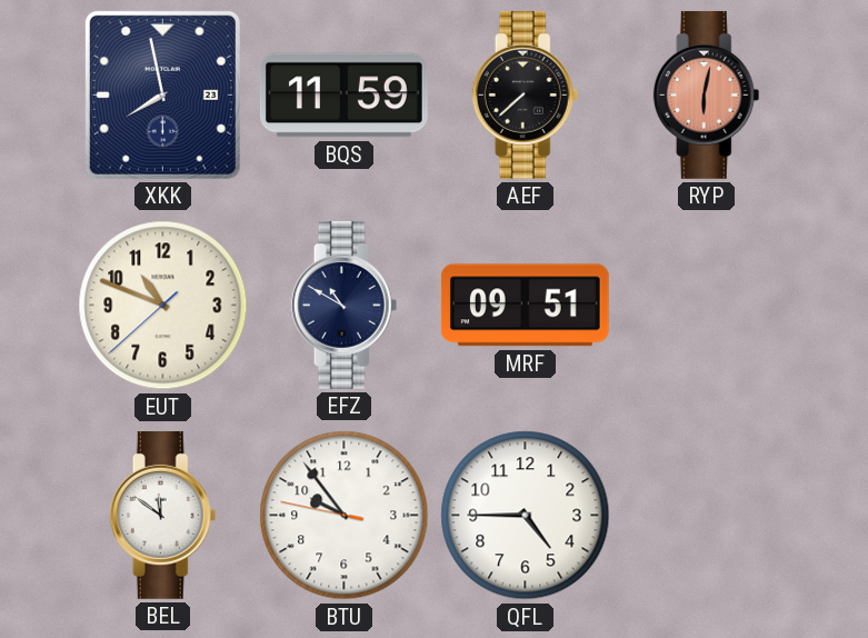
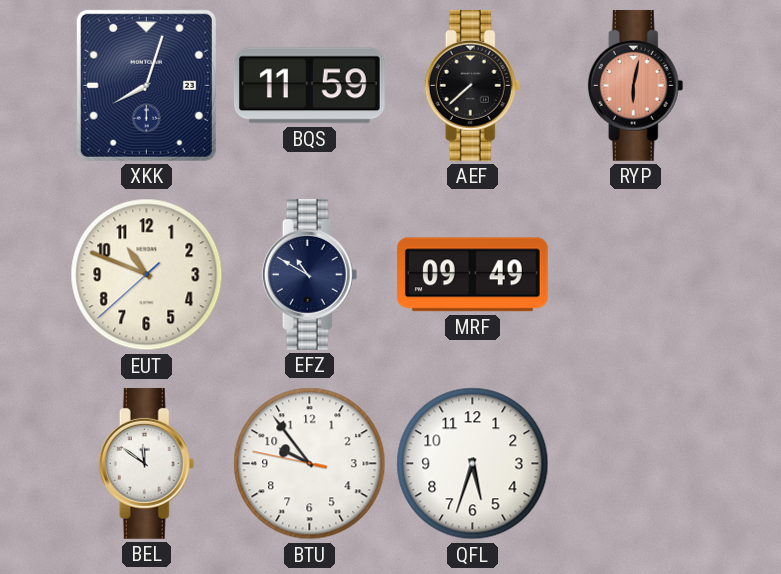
XKK: 7:58 -> 8:03
MRF: 09:51 -> 09:49
QFL: 4:45 -> 5:33
